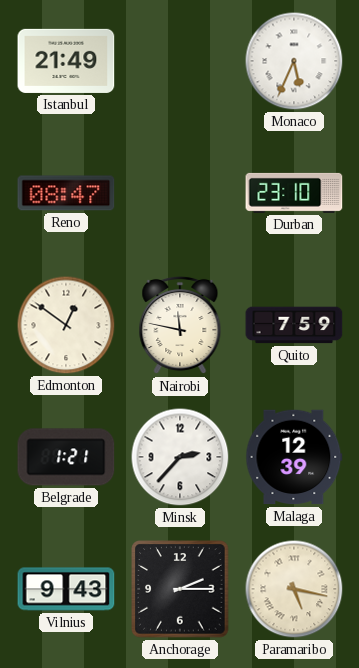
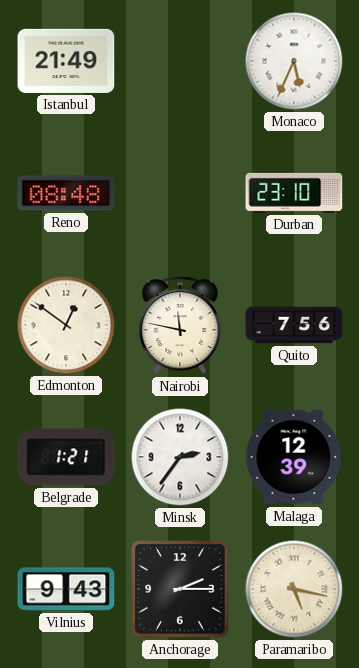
Reno: 08:47 -> 08:48
Quito: 7:59 -> 7:56
Minsk: 2:37 -> 2:36
